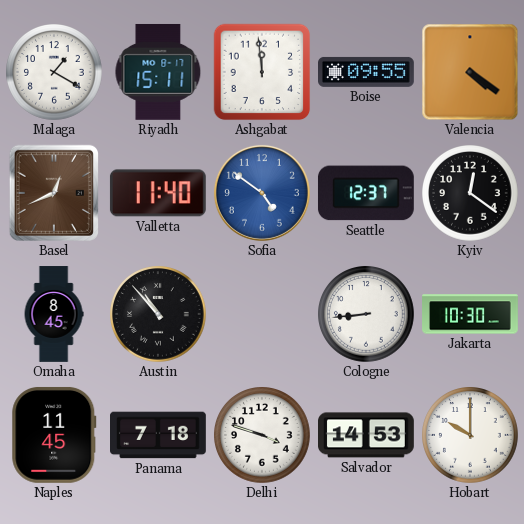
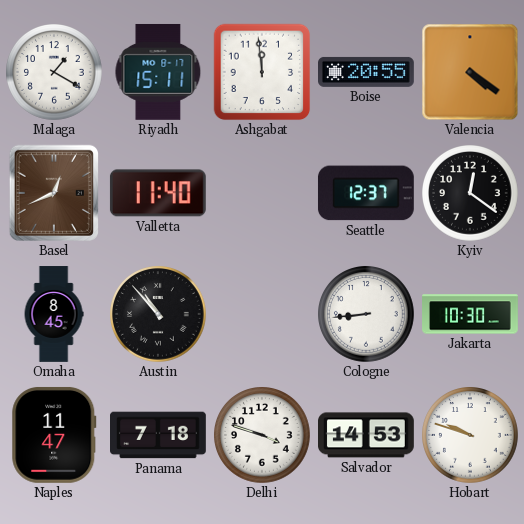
Boise: 09:55 -> 20:55
Sofia: 4:51 -> none
Naples: 11:45 -> 11:47
Hobart: 10:00 -> 9:48
